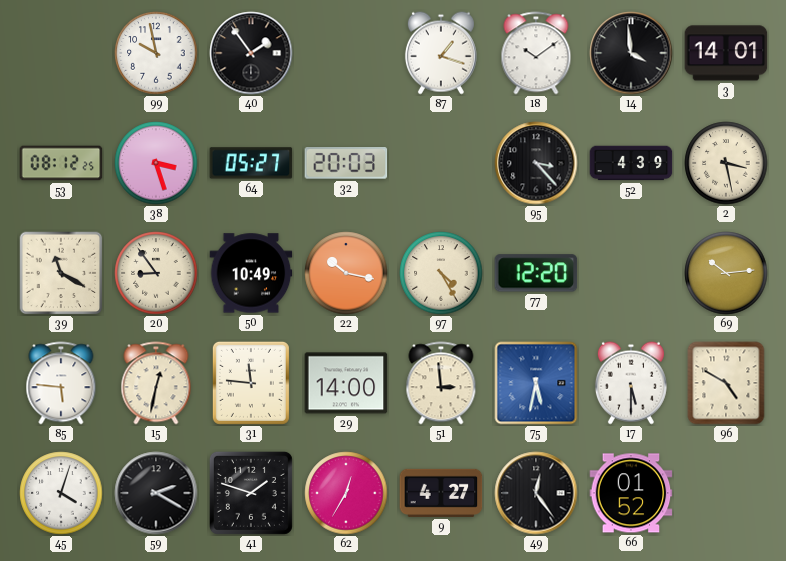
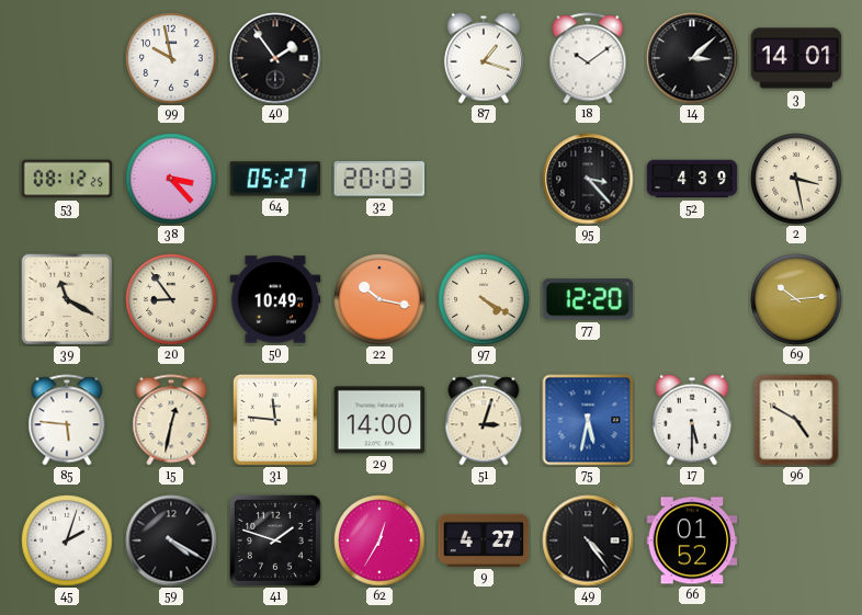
14: 3:59 -> 3:08
38: 3:27 -> 3:23
97: 4:25 -> 4:20
51: 2:59 -> 3:03
45: 4:03 -> 2:03
59: 2:20 -> 4:20
49: 12:24 -> 4:24
